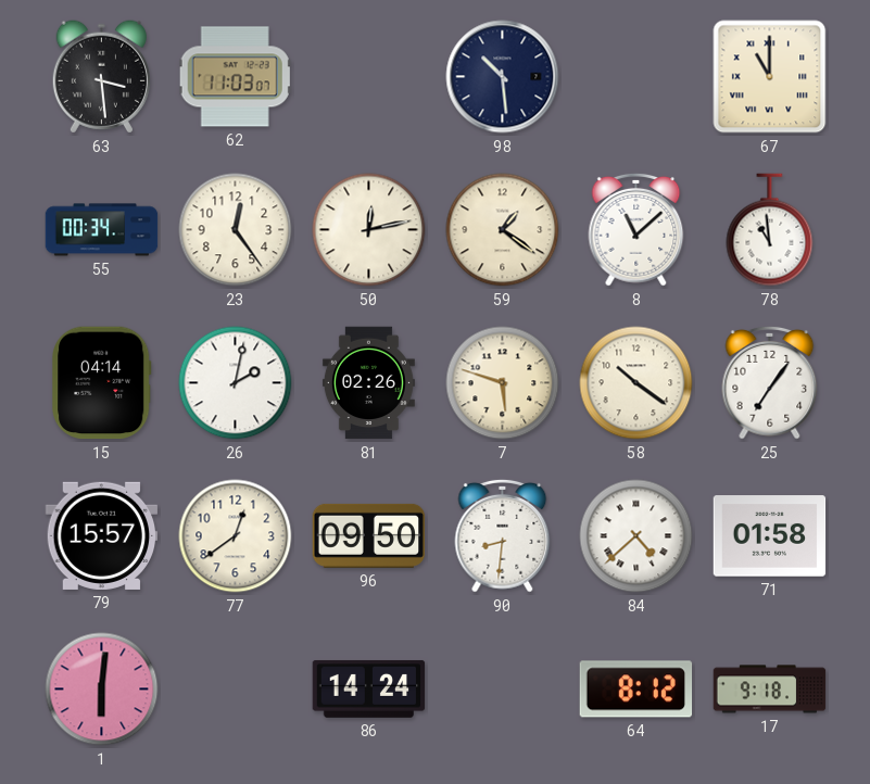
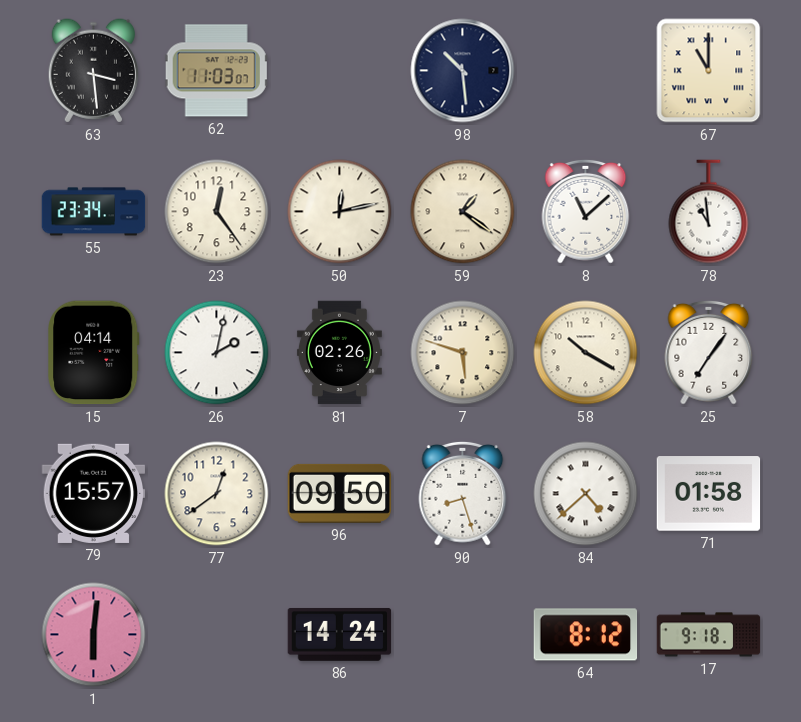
55: 00:34 -> 23:34
58: 10:21 -> 10:20
90: 8:31 -> 8:27
